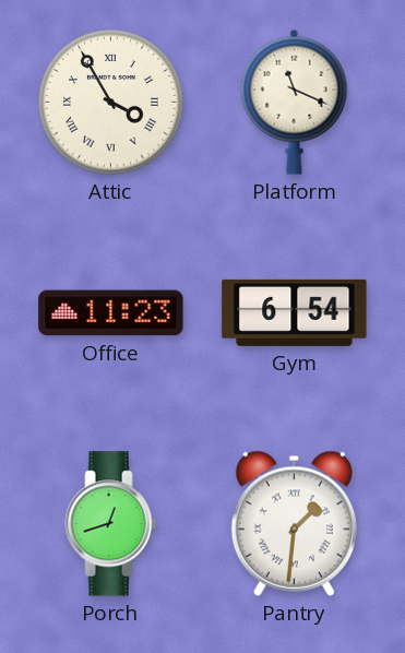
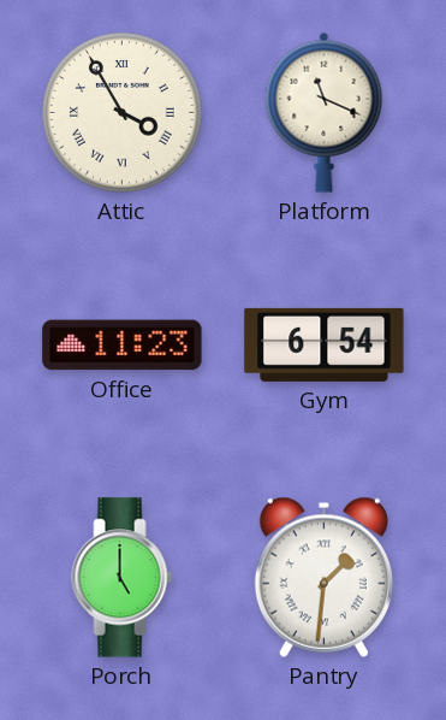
Porch: 12:42 -> 5:00
